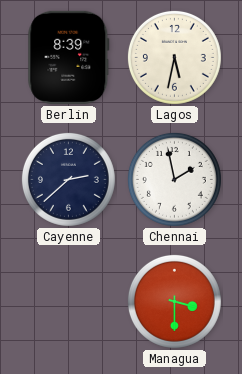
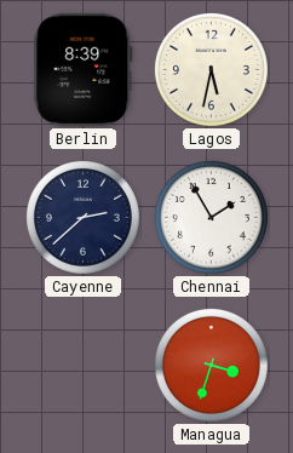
Chennai: 1:58 -> 1:55
Managua: 3:30 -> 3:33
